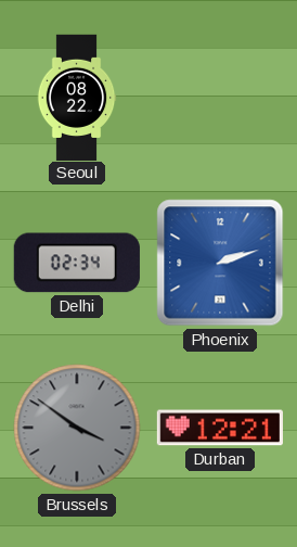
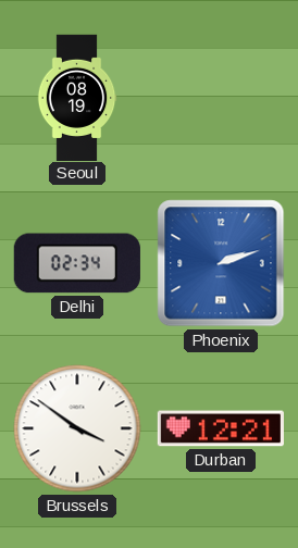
Seoul: 08:22 -> 08:19
Brussels dial: grey -> white
